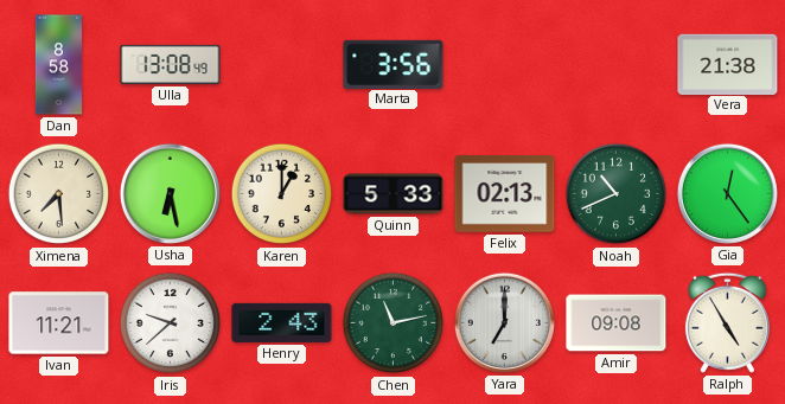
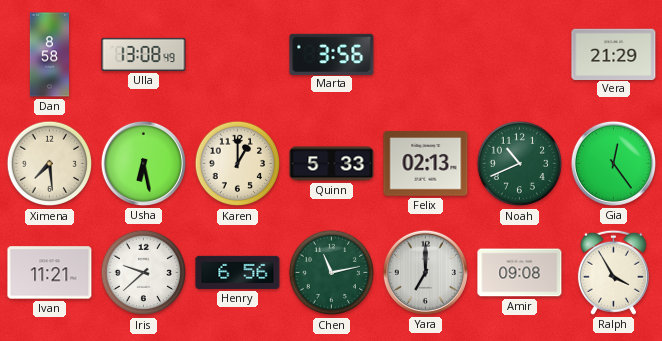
Vera: 21:38 -> 21:29
Henry: 2:43 -> 6:56
Ralph: 4:55 -> 3:55
